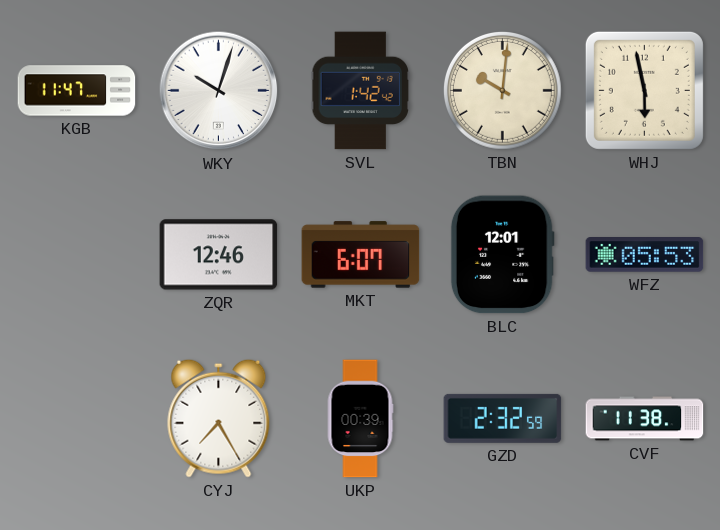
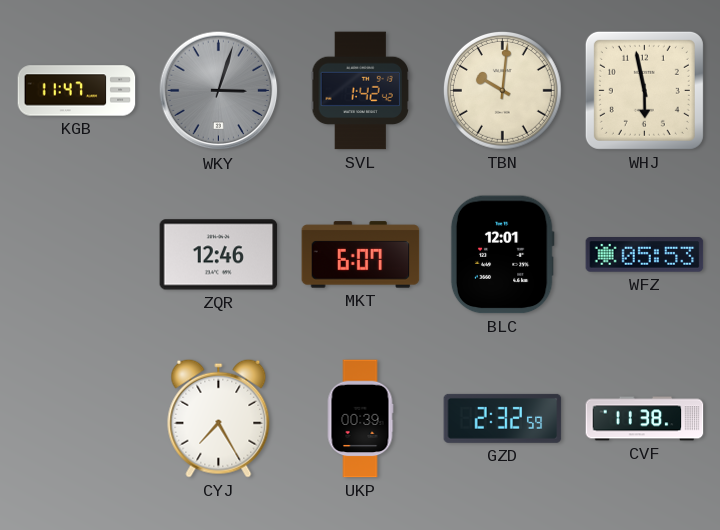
WKY: 10:03 -> 3:03
WKY dial: white -> grey
